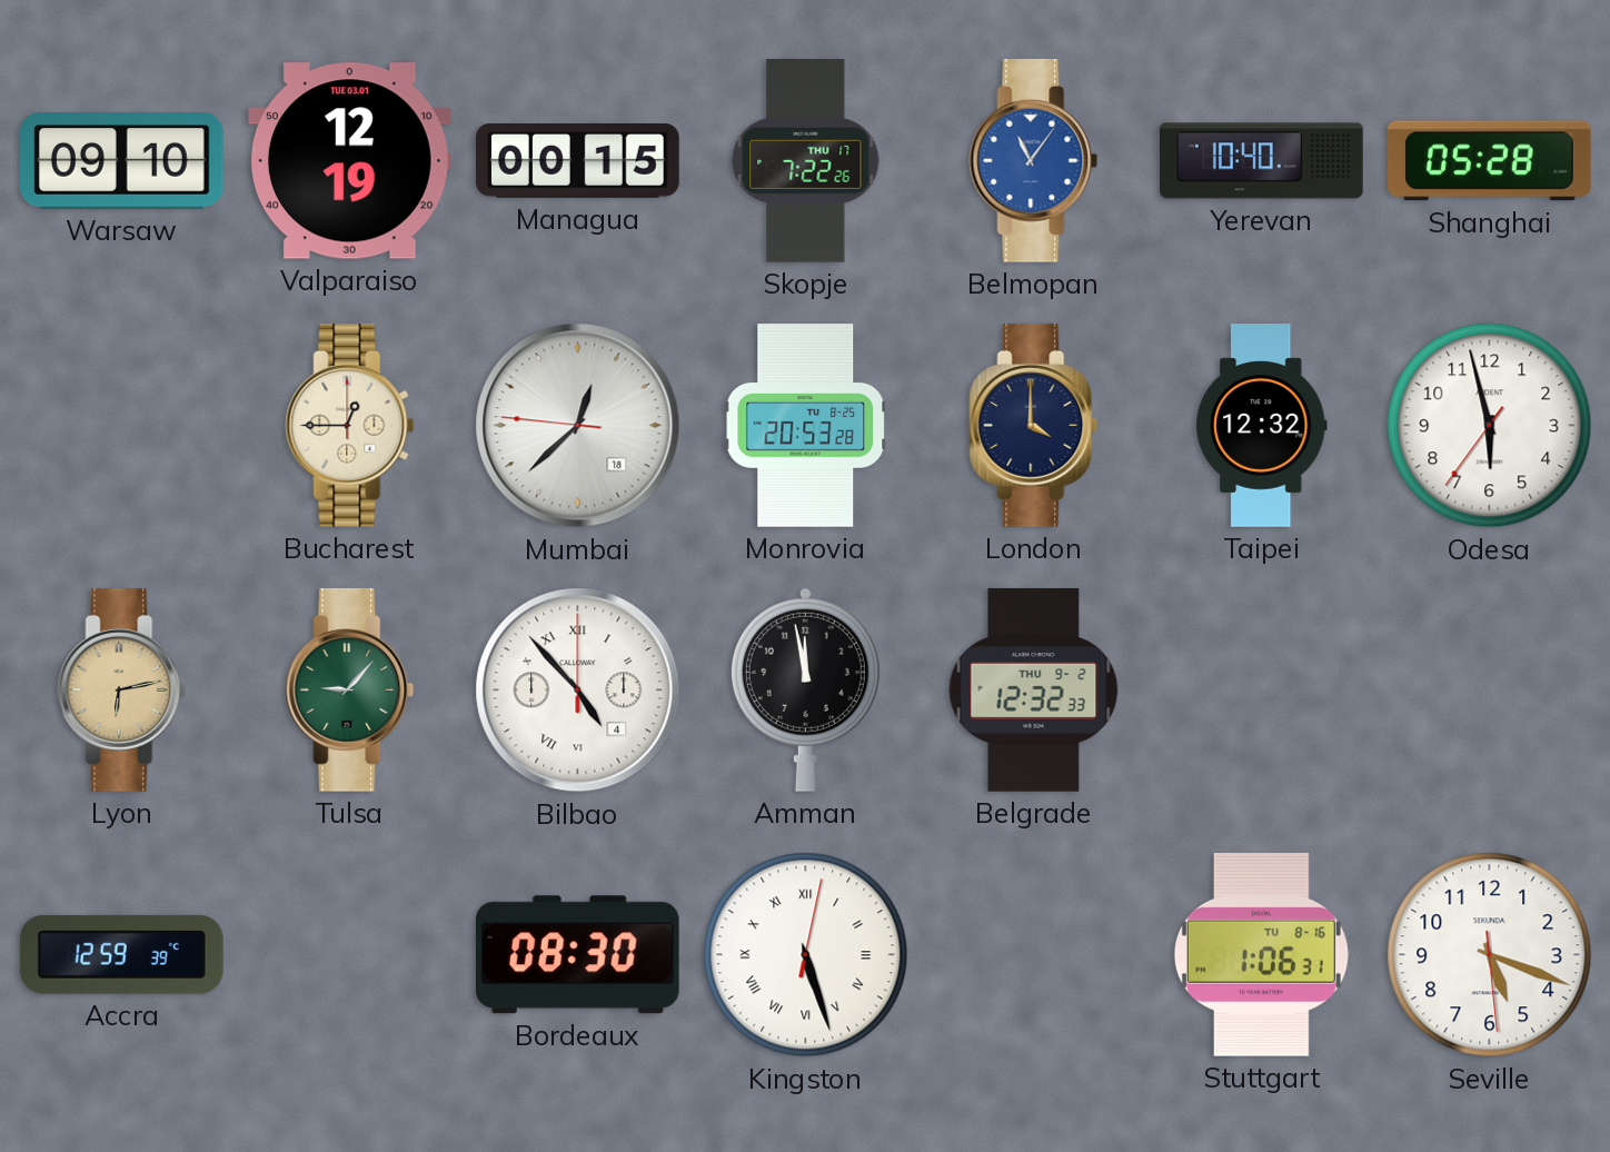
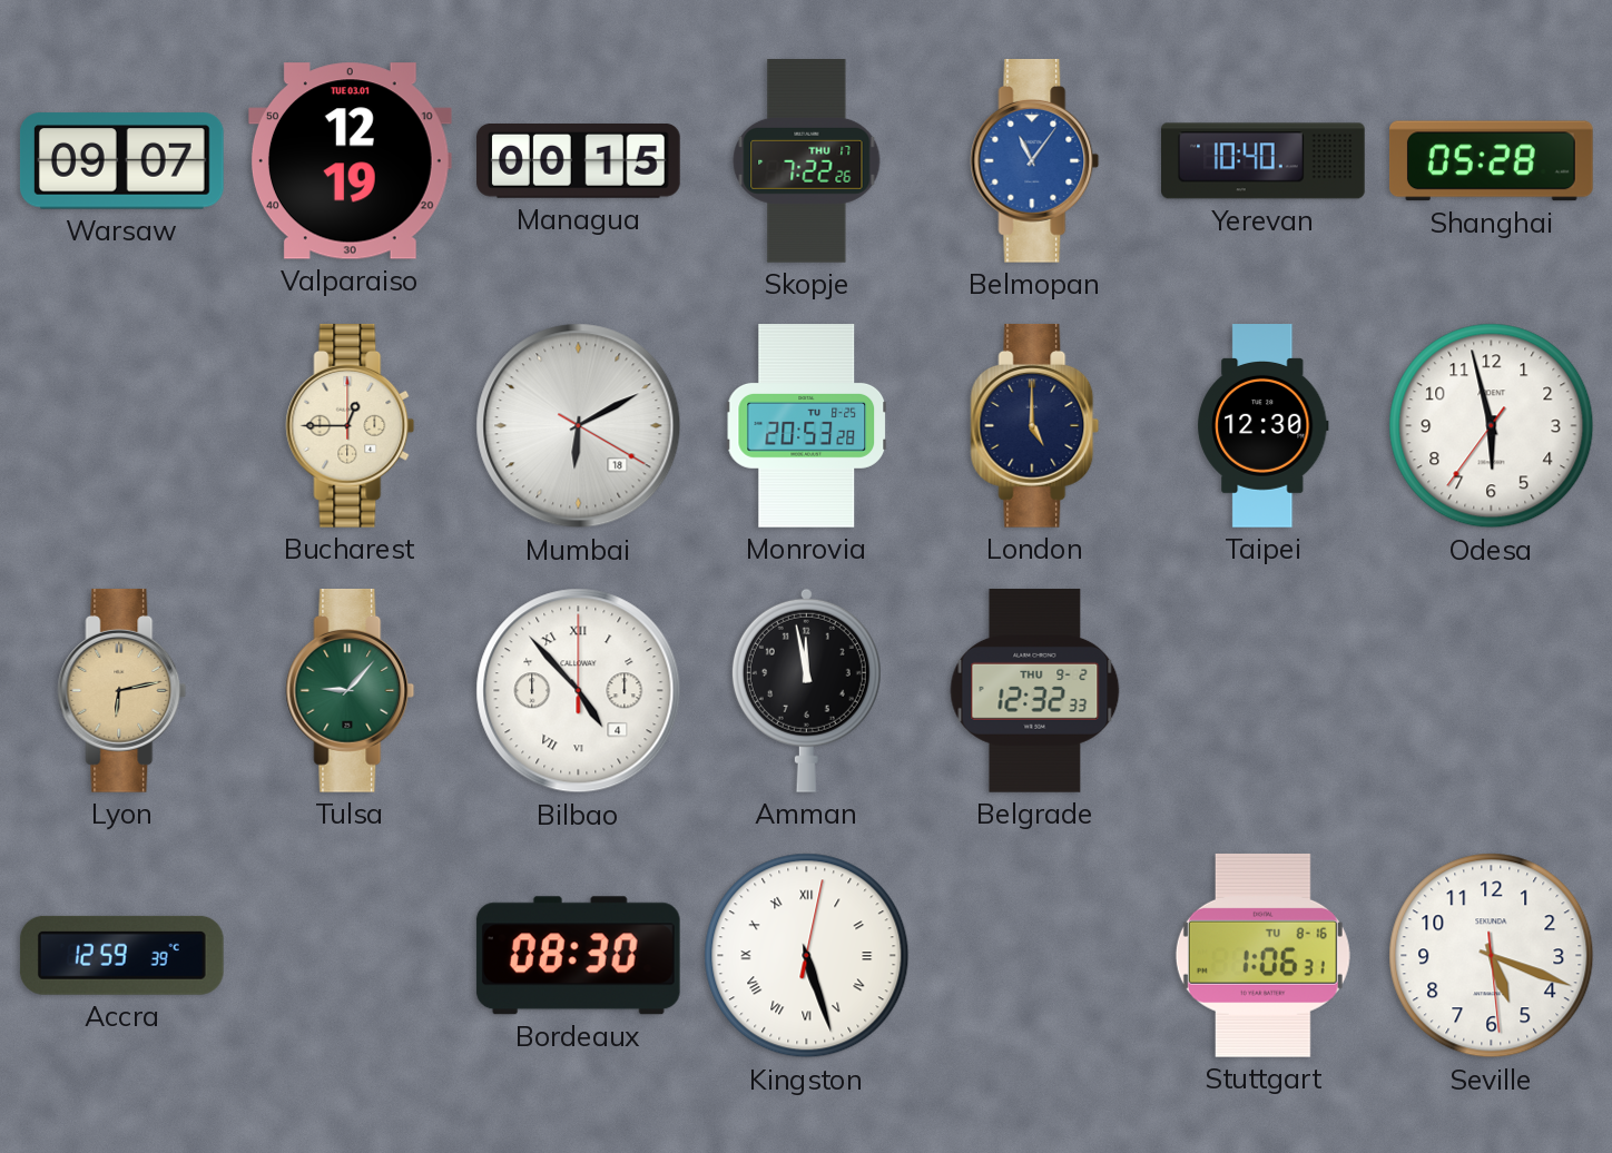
Warsaw: 09:10 -> 09:07
Mumbai: 12:37 -> 6:10
London: 4:00 -> 5:00
Taipei: 12:32 -> 12:30
